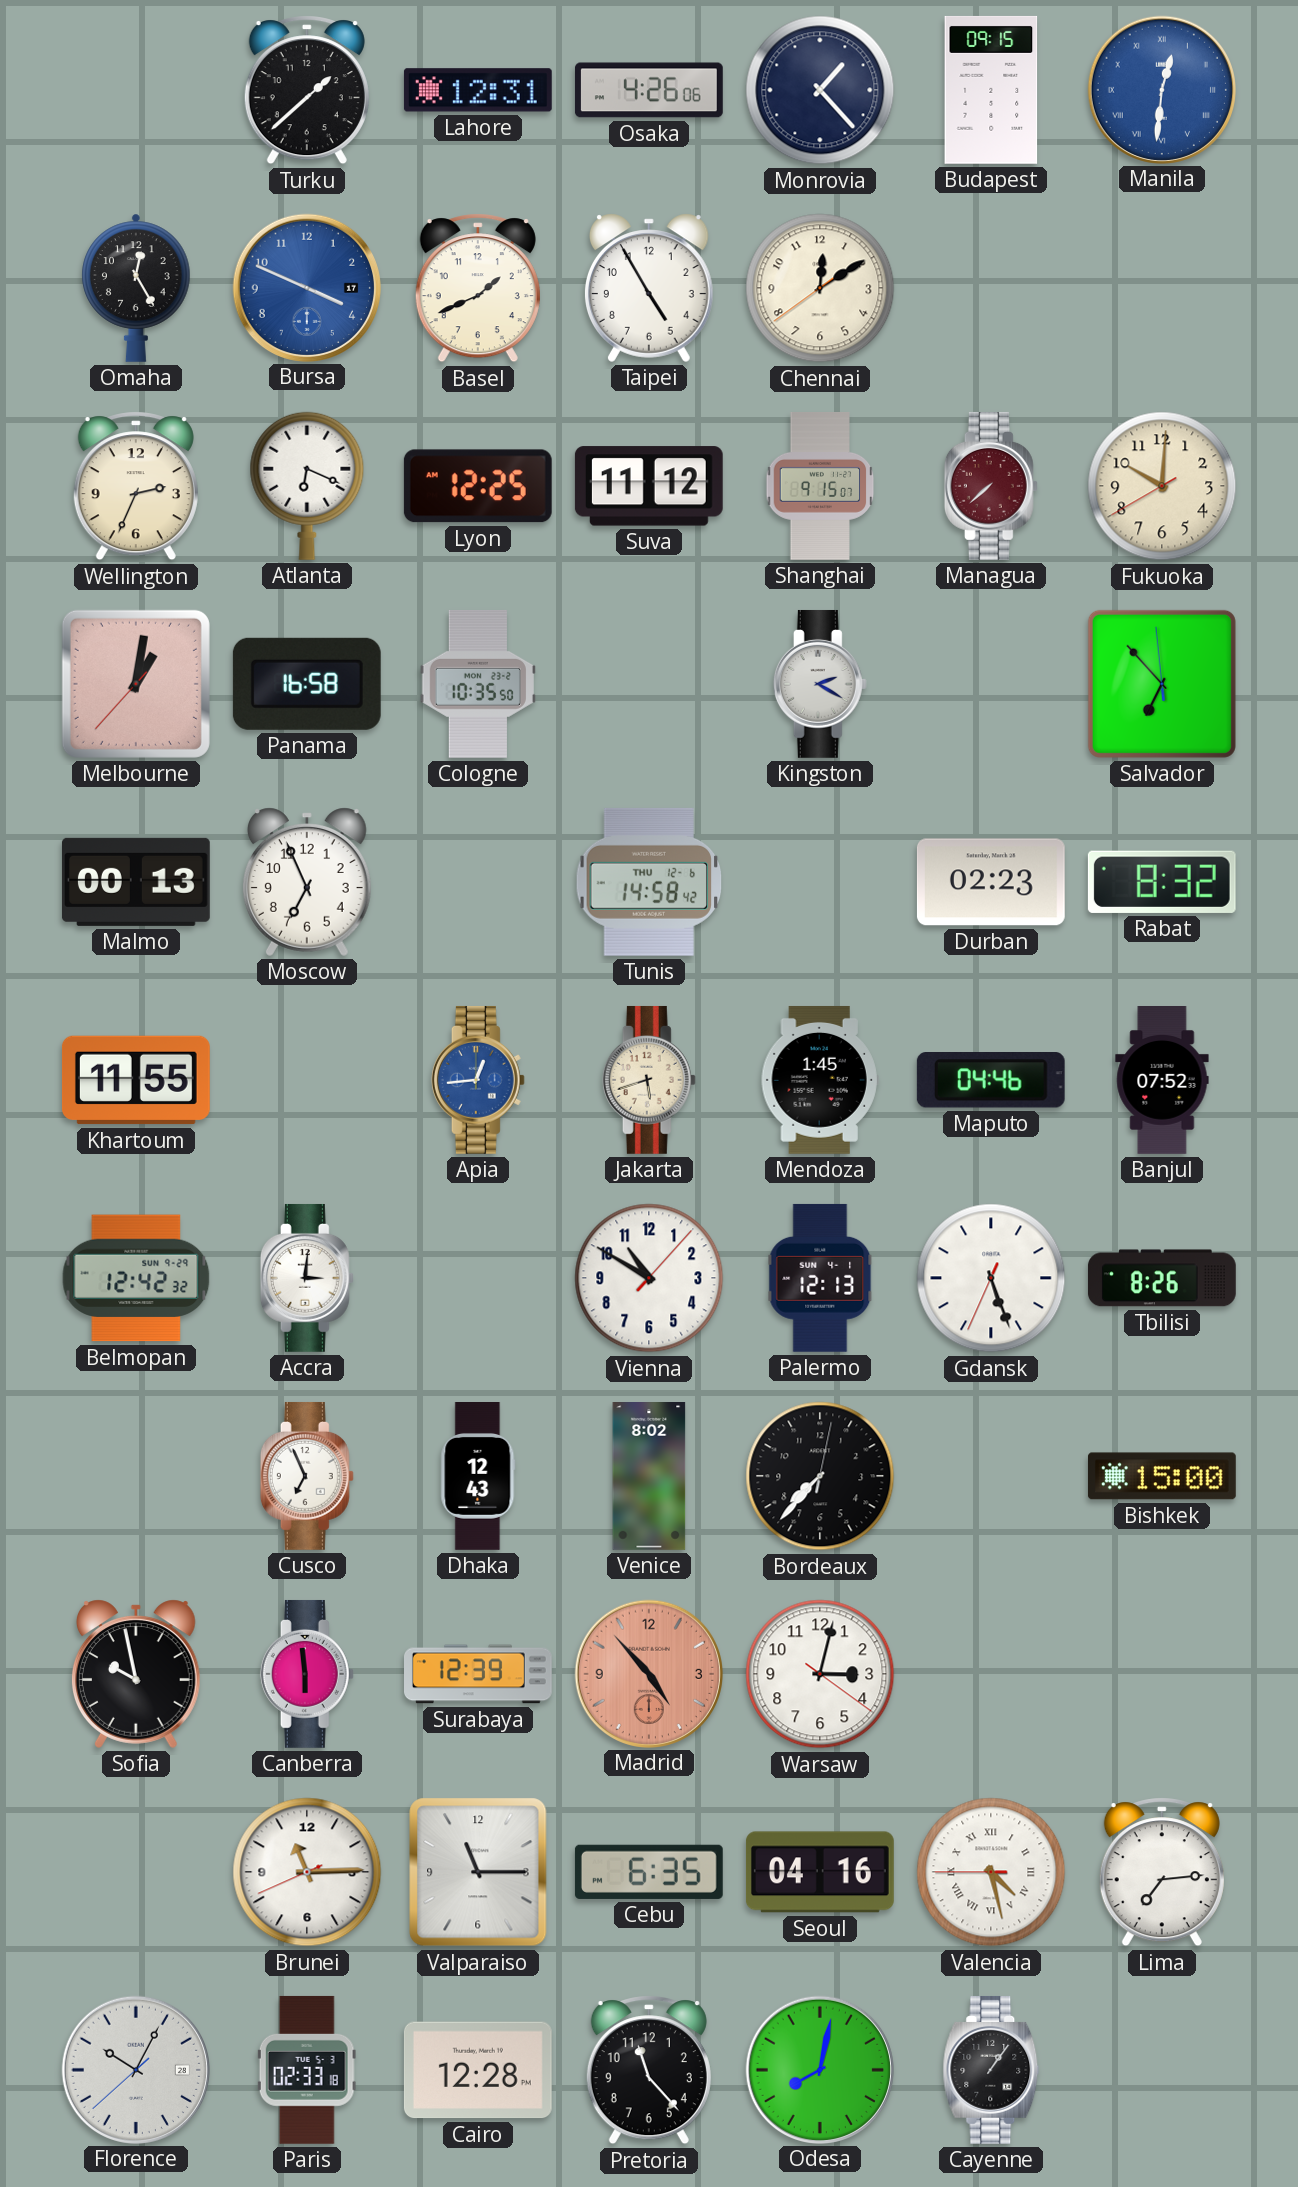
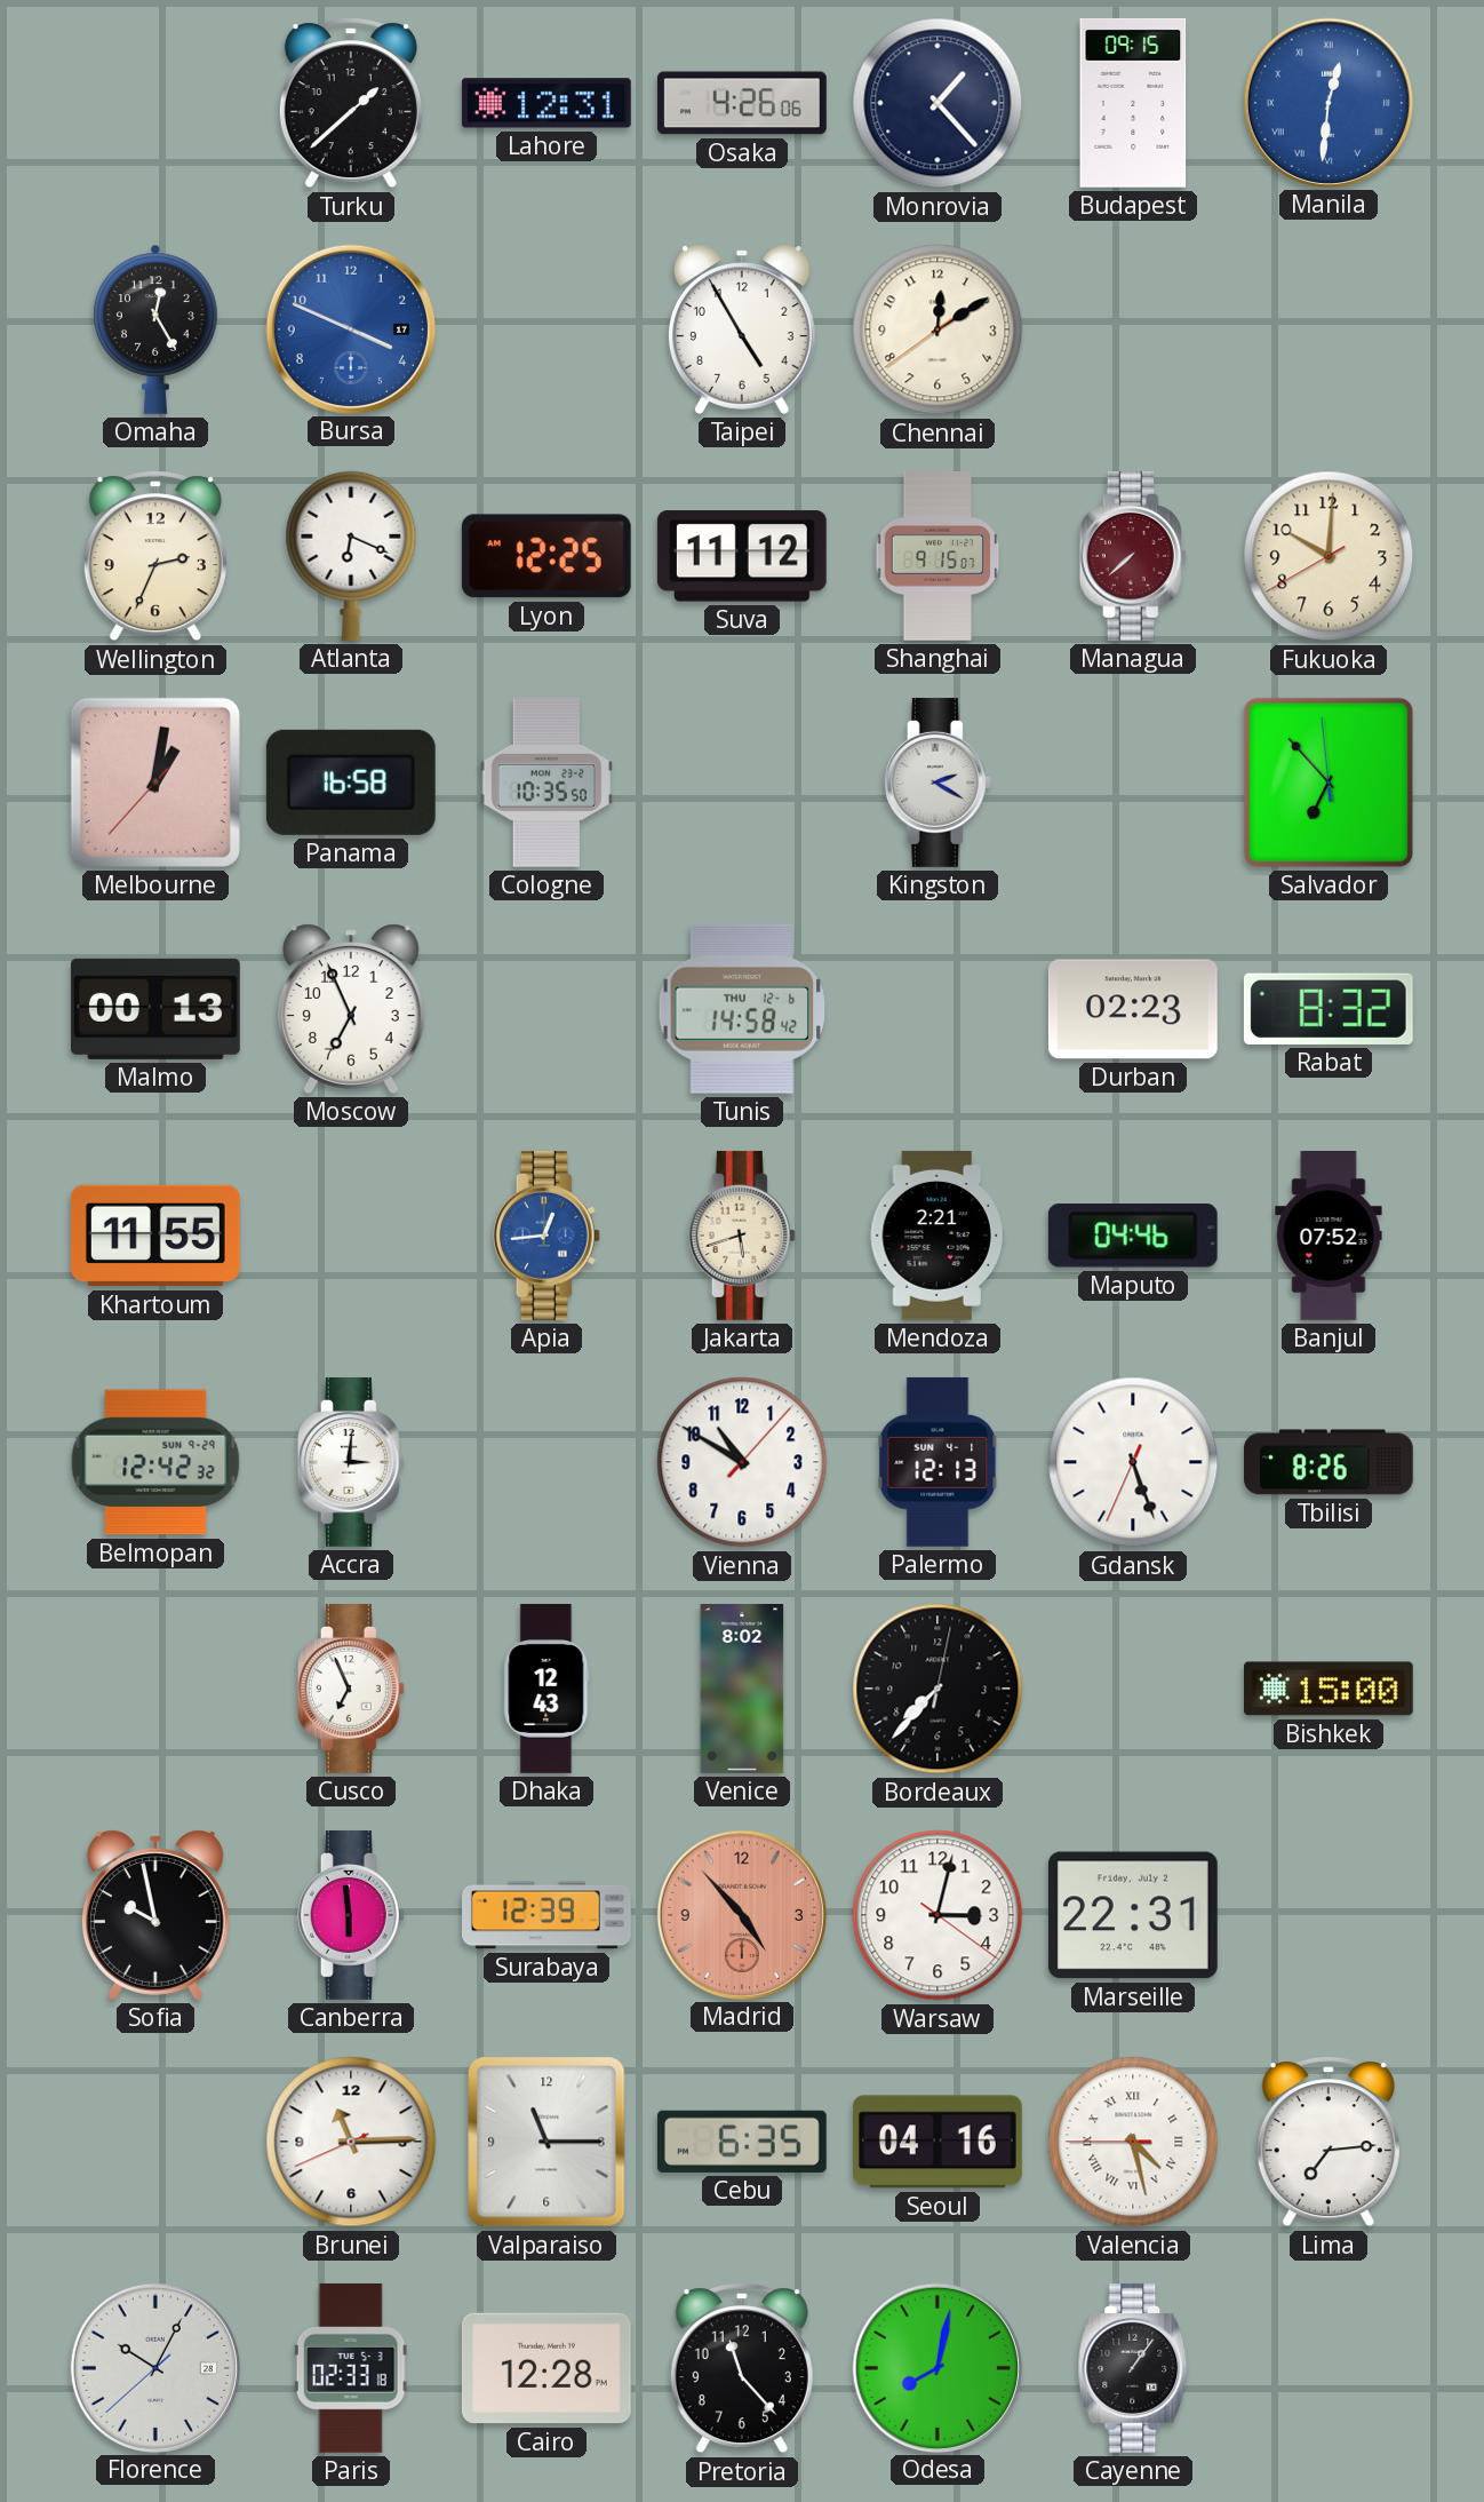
Basel: 1:41 -> none
Mendoza: 1:45 -> 2:21
Marseille: none -> 22:31
